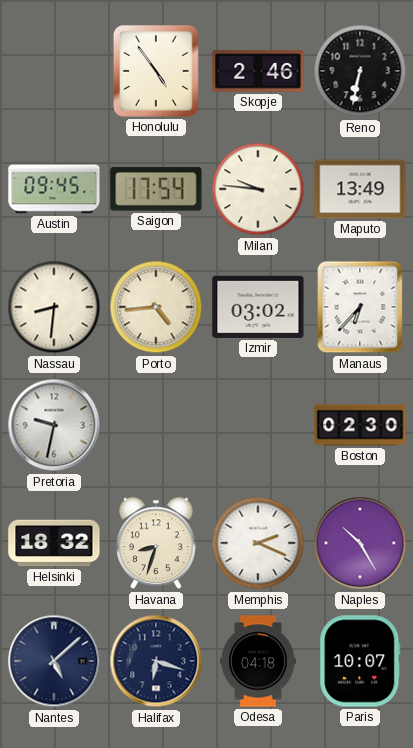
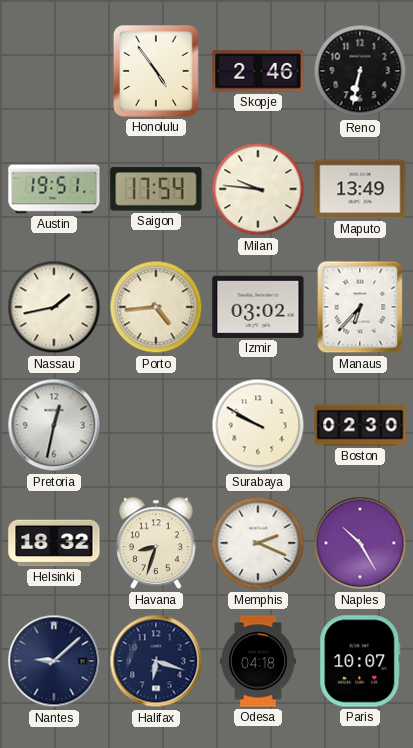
Austin: 09:45 -> 19:51
Nassau: 8:31 -> 1:43
Pretoria: 9:32 -> 12:32
Surabaya: none -> 9:50
Nantes: 5:08 -> 9:08
